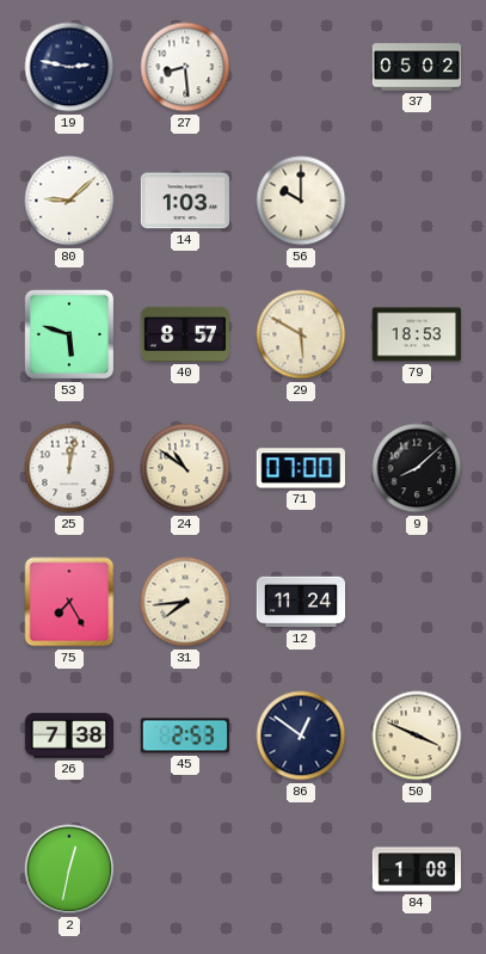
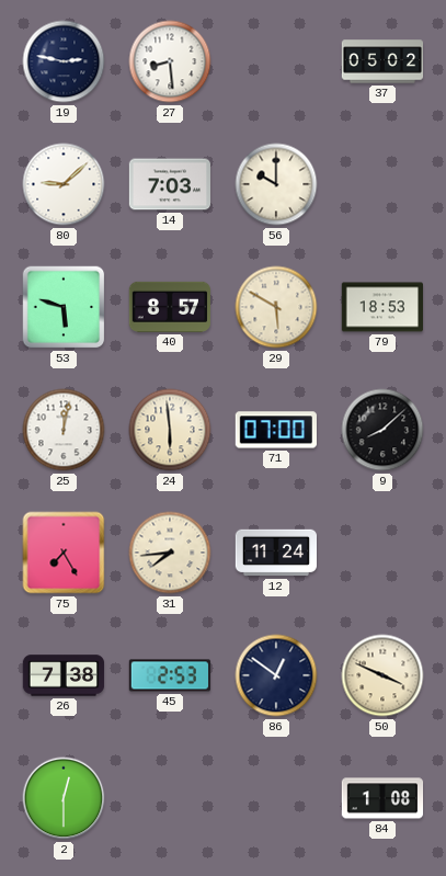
14: 1:03 -> 7:03
24: 10:51 -> 5:59
2: 12:32 -> 12:30
